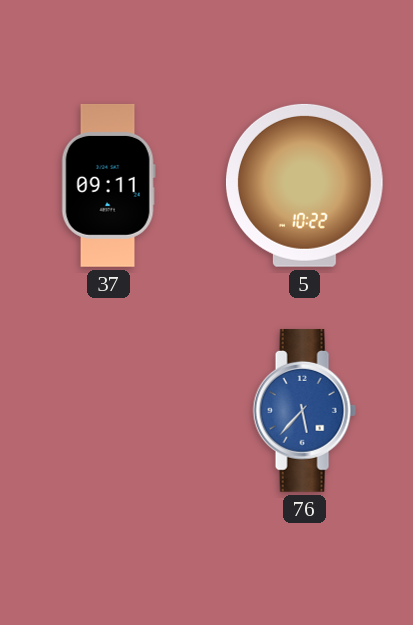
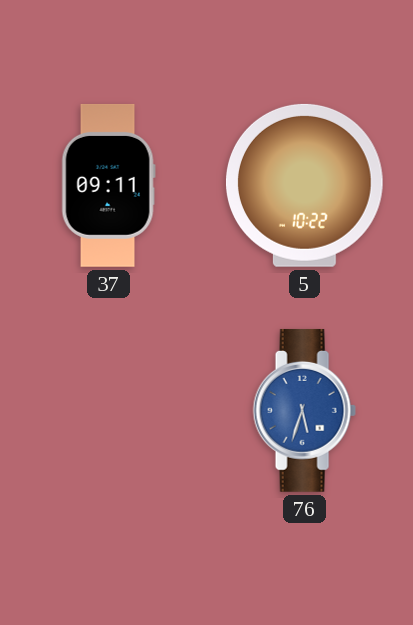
76: 5:37 -> 5:33
